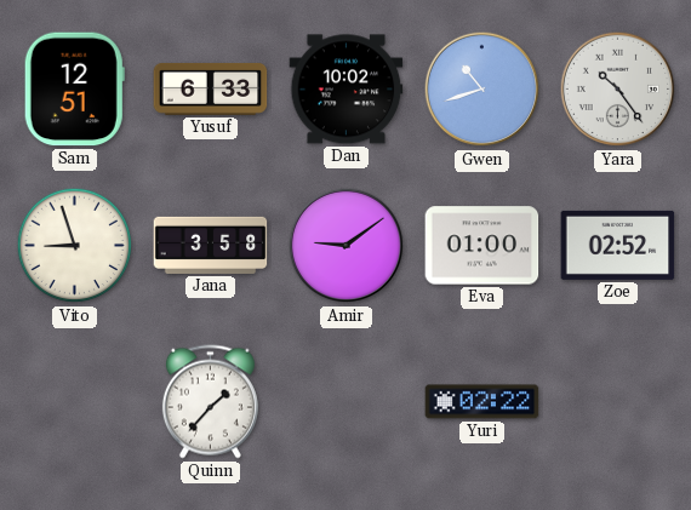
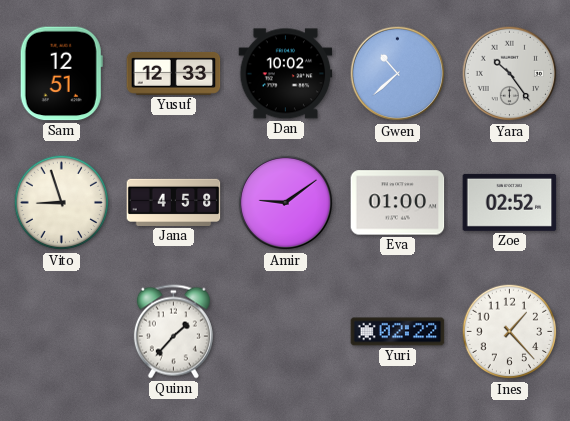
Yusuf: 6:33 -> 12:33
Gwen: 10:42 -> 10:38
Jana: 3:58 -> 4:58
Ines: none -> 1:23
